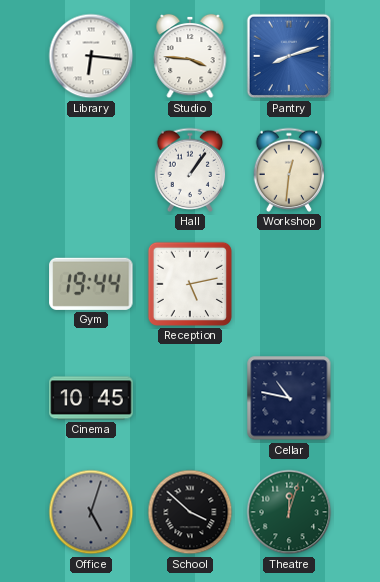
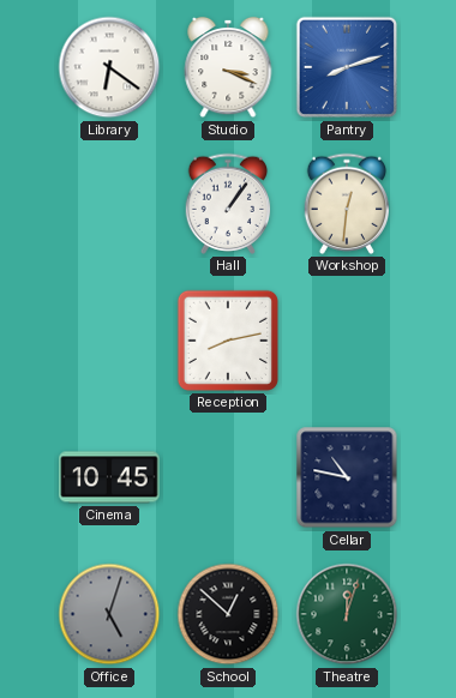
Library: 6:16 -> 6:21
Studio: 3:46 -> 3:19
Gym: 19:44 -> none
Reception: 5:13 -> 8:13
School: 3:52 -> 12:52
